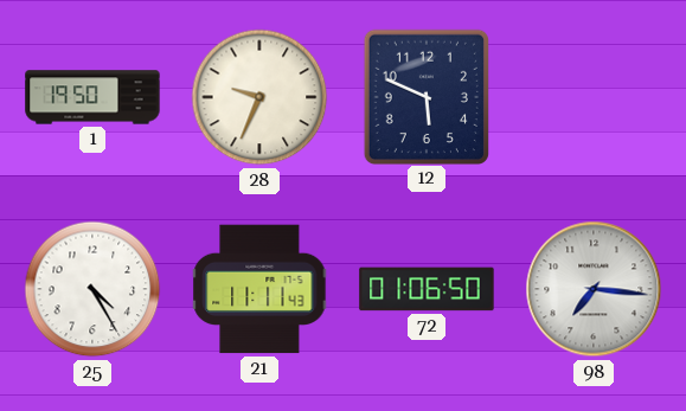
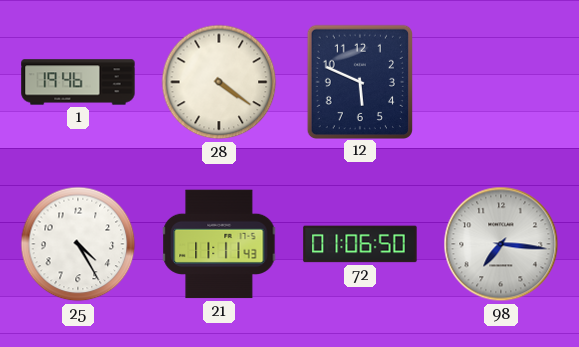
1: 19:50 -> 19:46
28: 9:34 -> 4:21
